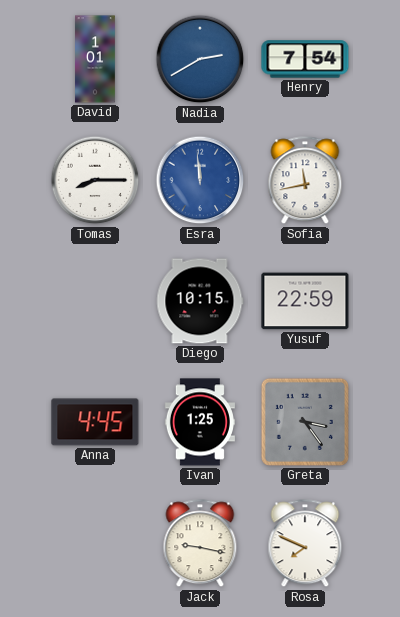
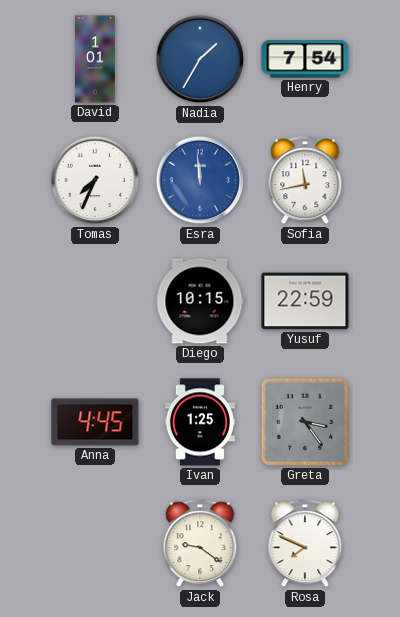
Nadia: 2:40 -> 1:35
Tomas: 8:15 -> 7:34
Jack: 9:17 -> 9:21
